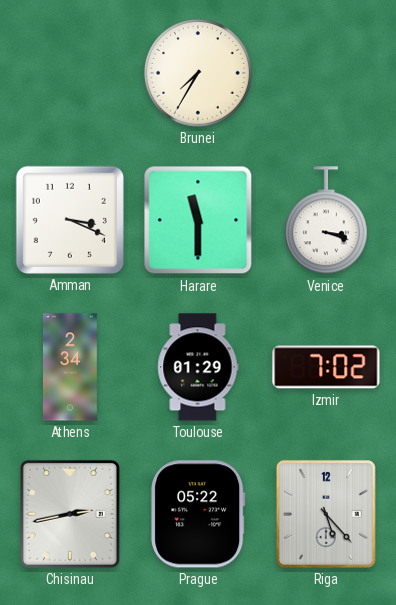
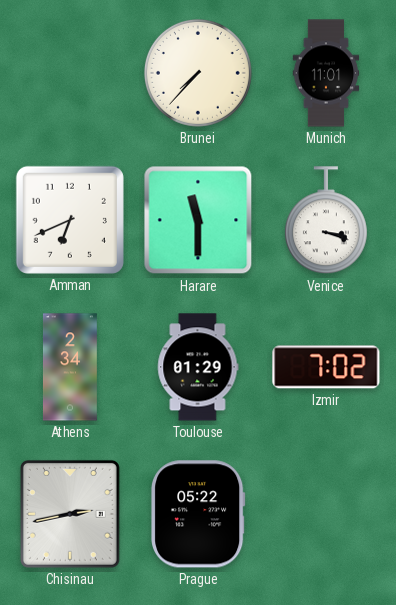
Brunei: 7:35 -> 7:37
Munich: none -> 11:01
Amman: 3:19 -> 6:41
Riga: 5:23 -> none
